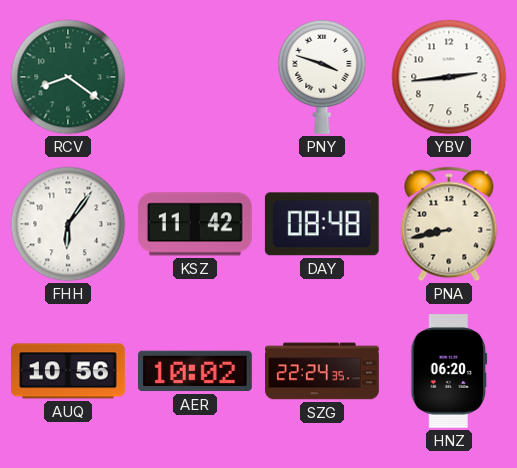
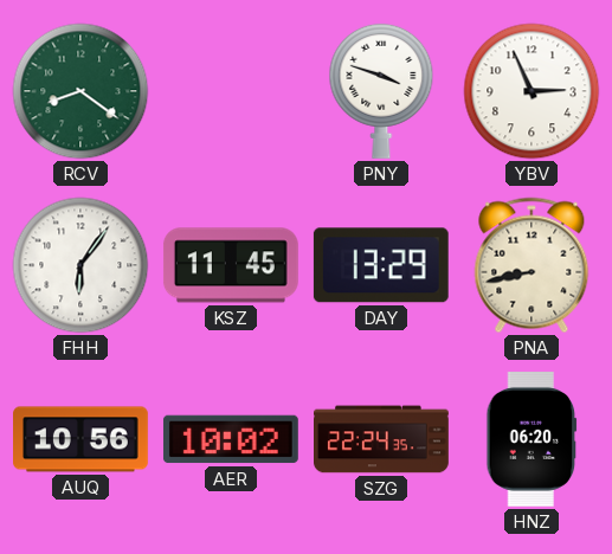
YBV: 2:44 -> 2:56
KSZ: 11:42 -> 11:45
DAY: 08:48 -> 13:29
